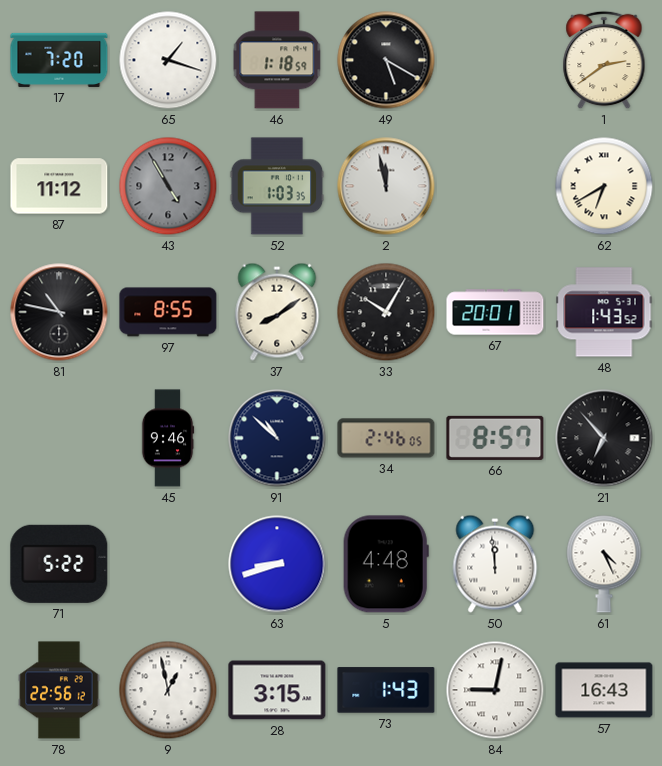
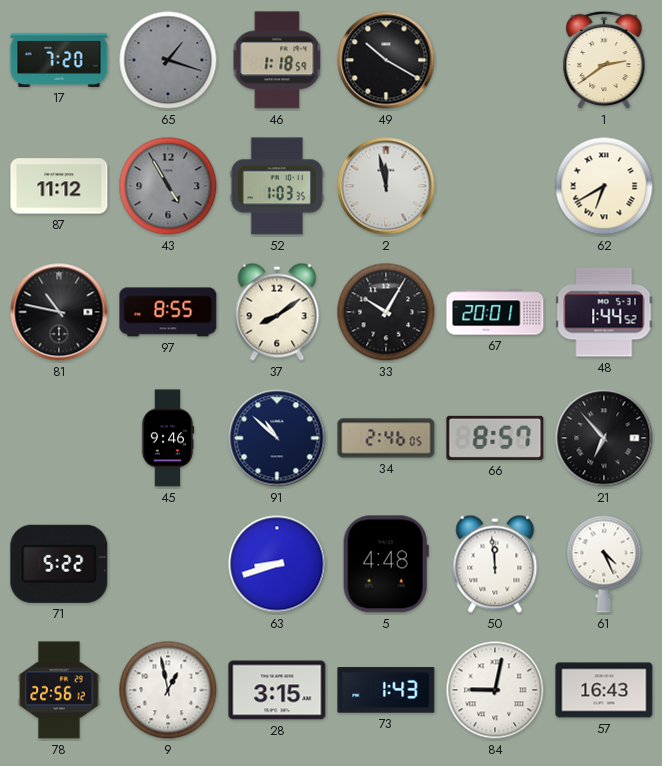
65 dial: white -> grey
49: 5:20 -> 10:20
48: 1:43 -> 1:44
